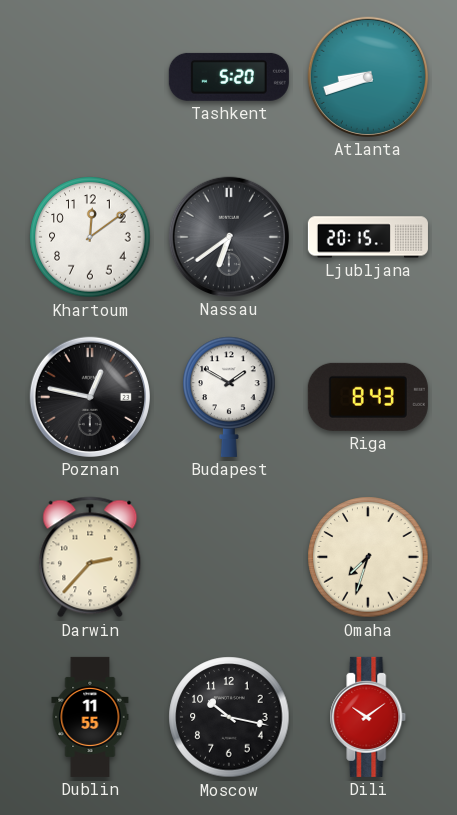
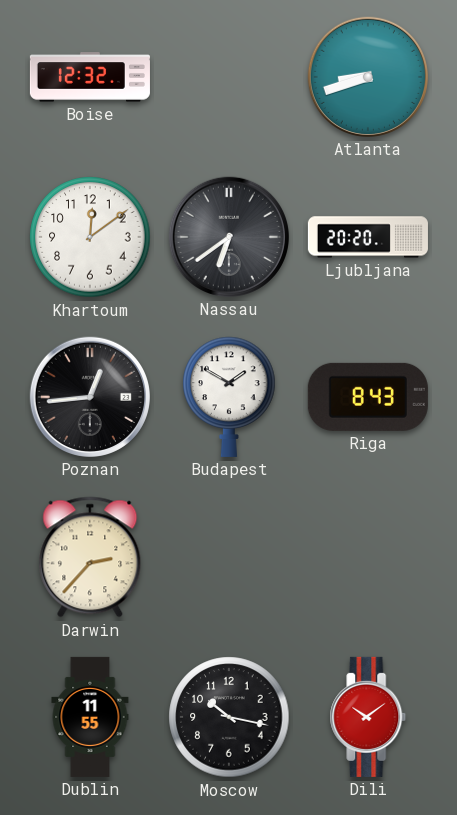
Boise: none -> 12:32
Tashkent: 5:20 -> none
Ljubljana: 20:15 -> 20:20
Poznan: 12:47 -> 12:44
Omaha: 7:33 -> none
